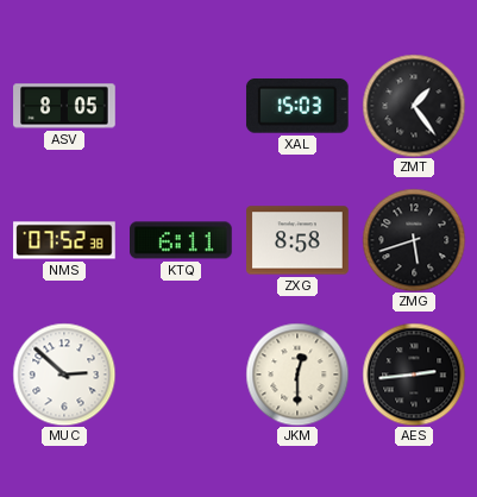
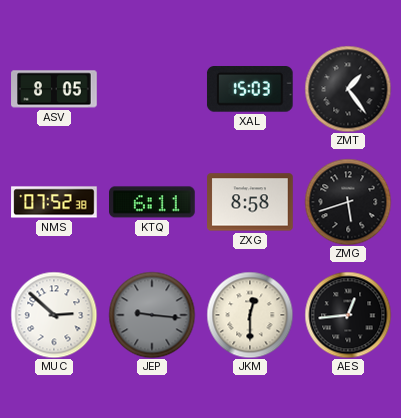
JEP: none -> 9:16
AES: 2:44 -> 12:44
